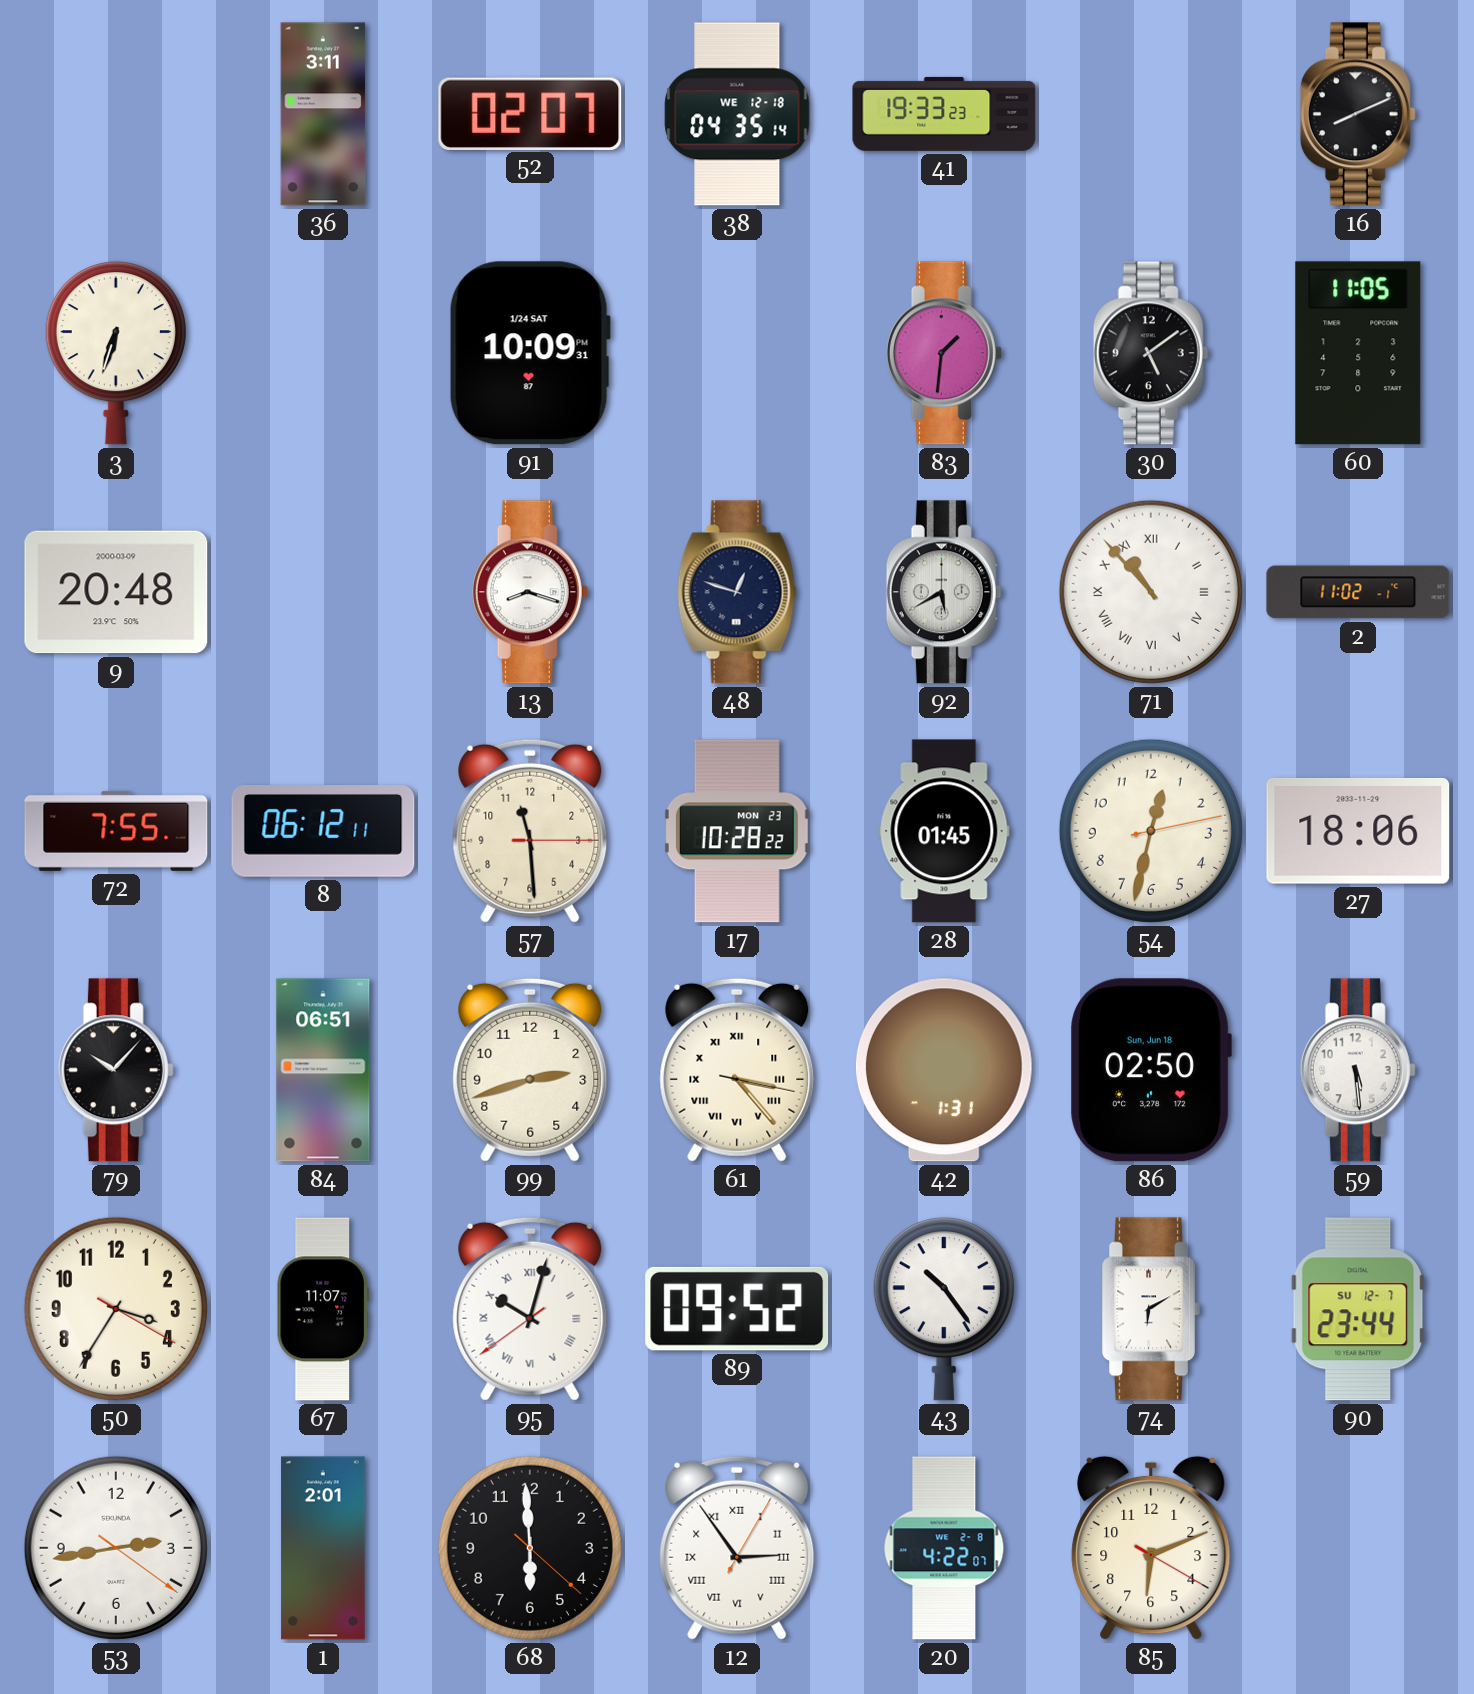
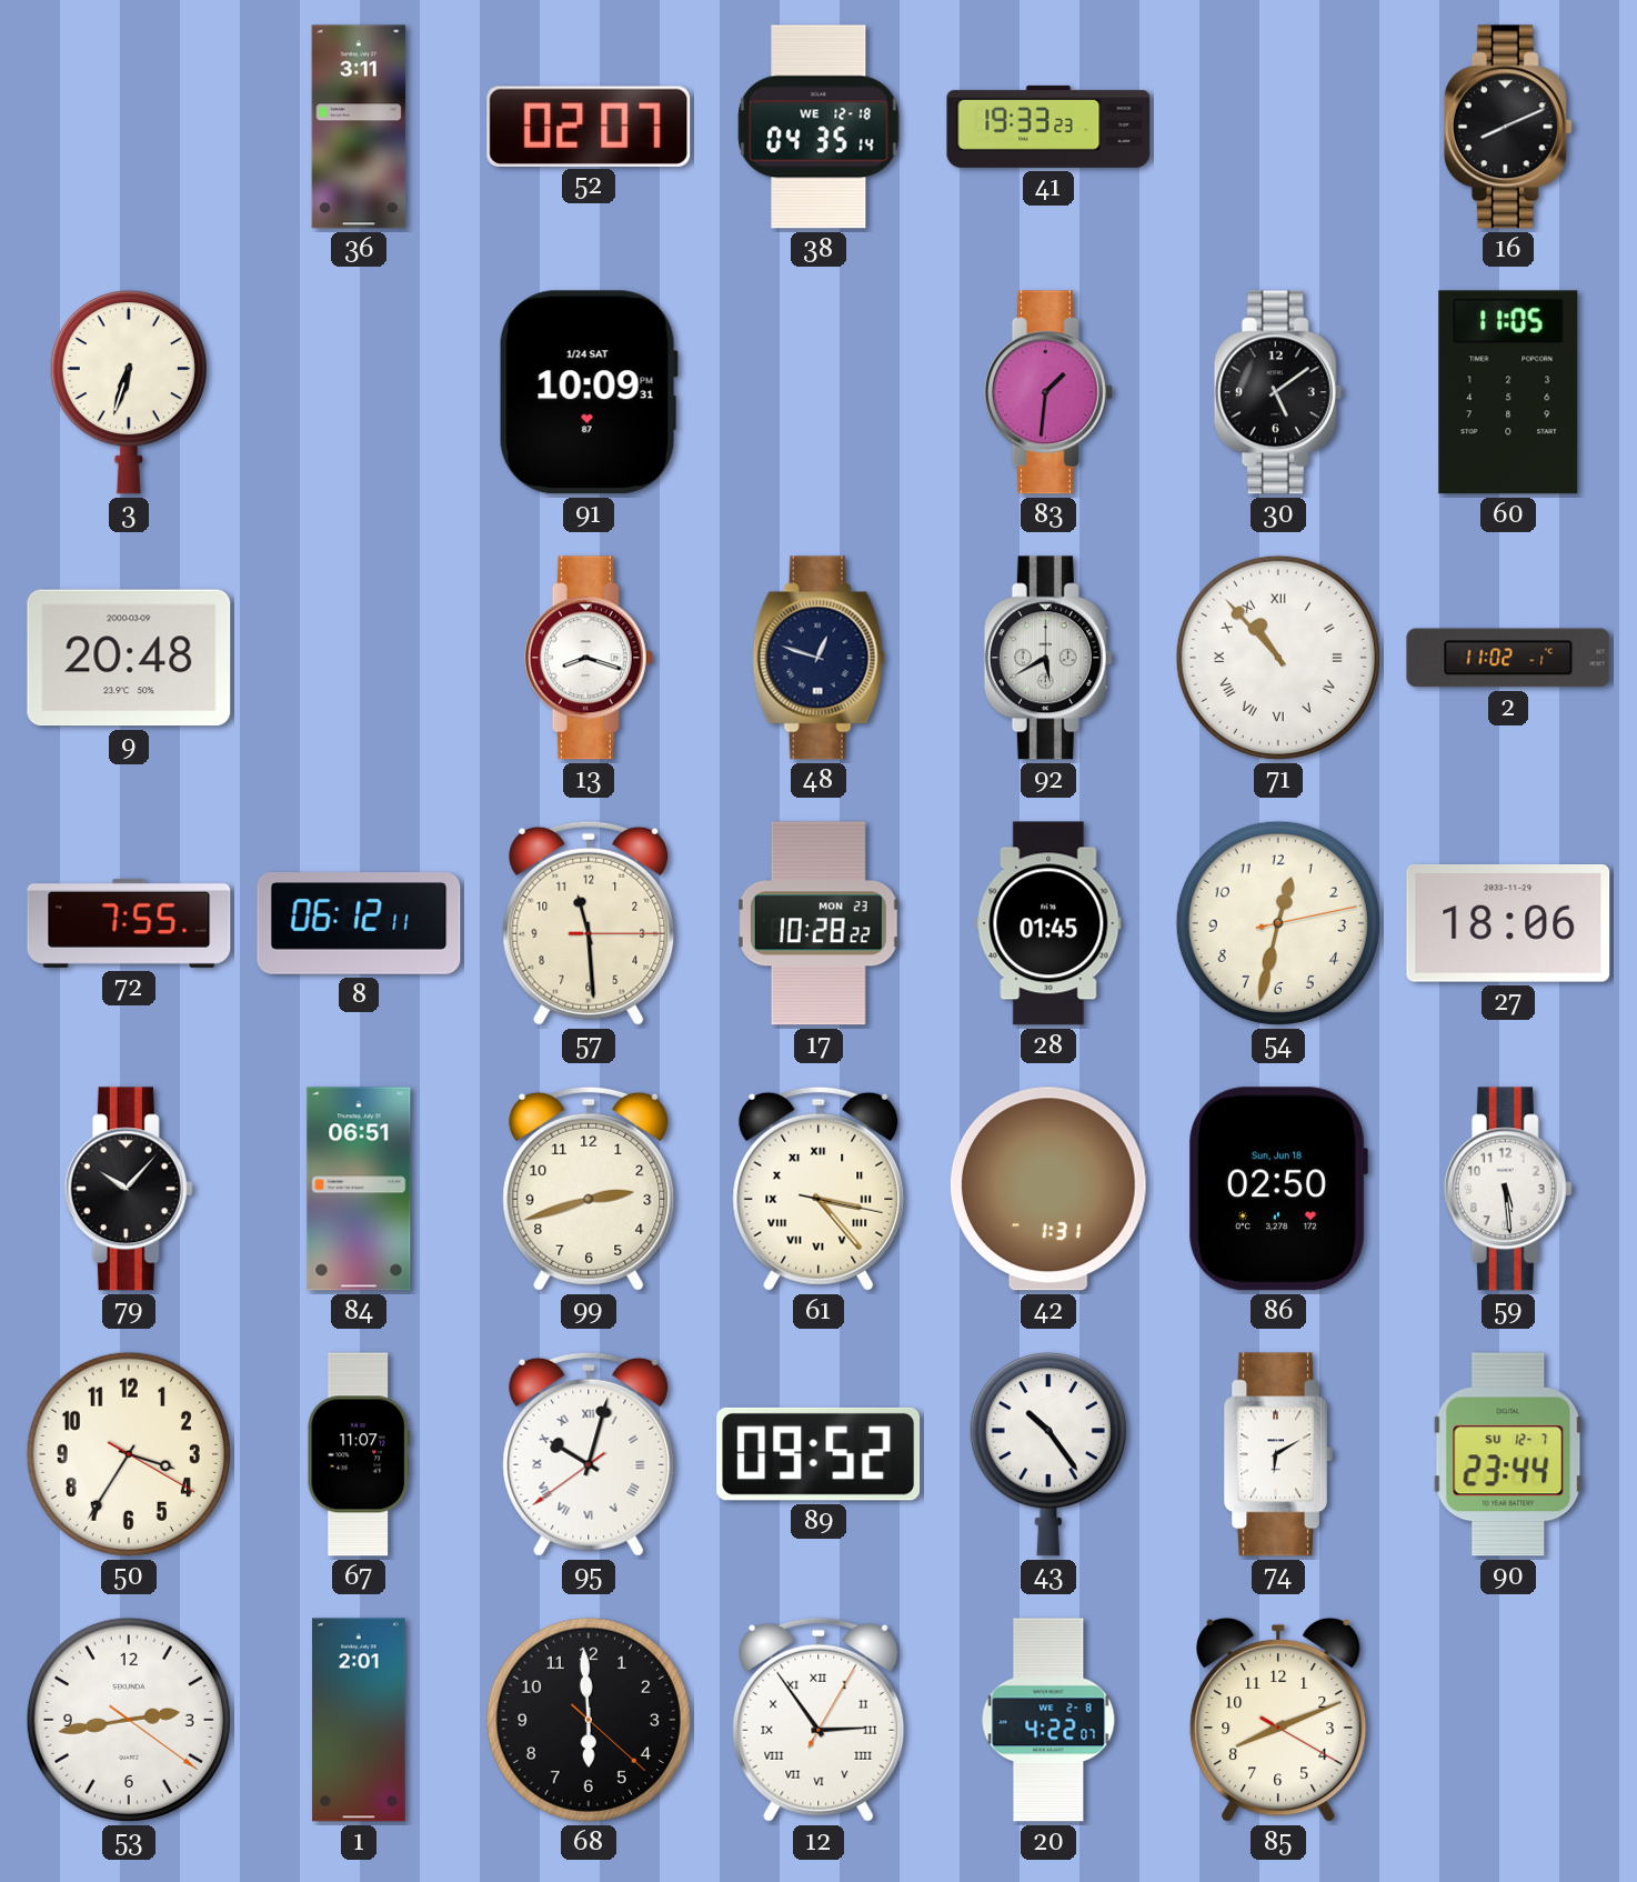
85: 6:11 -> 8:11
